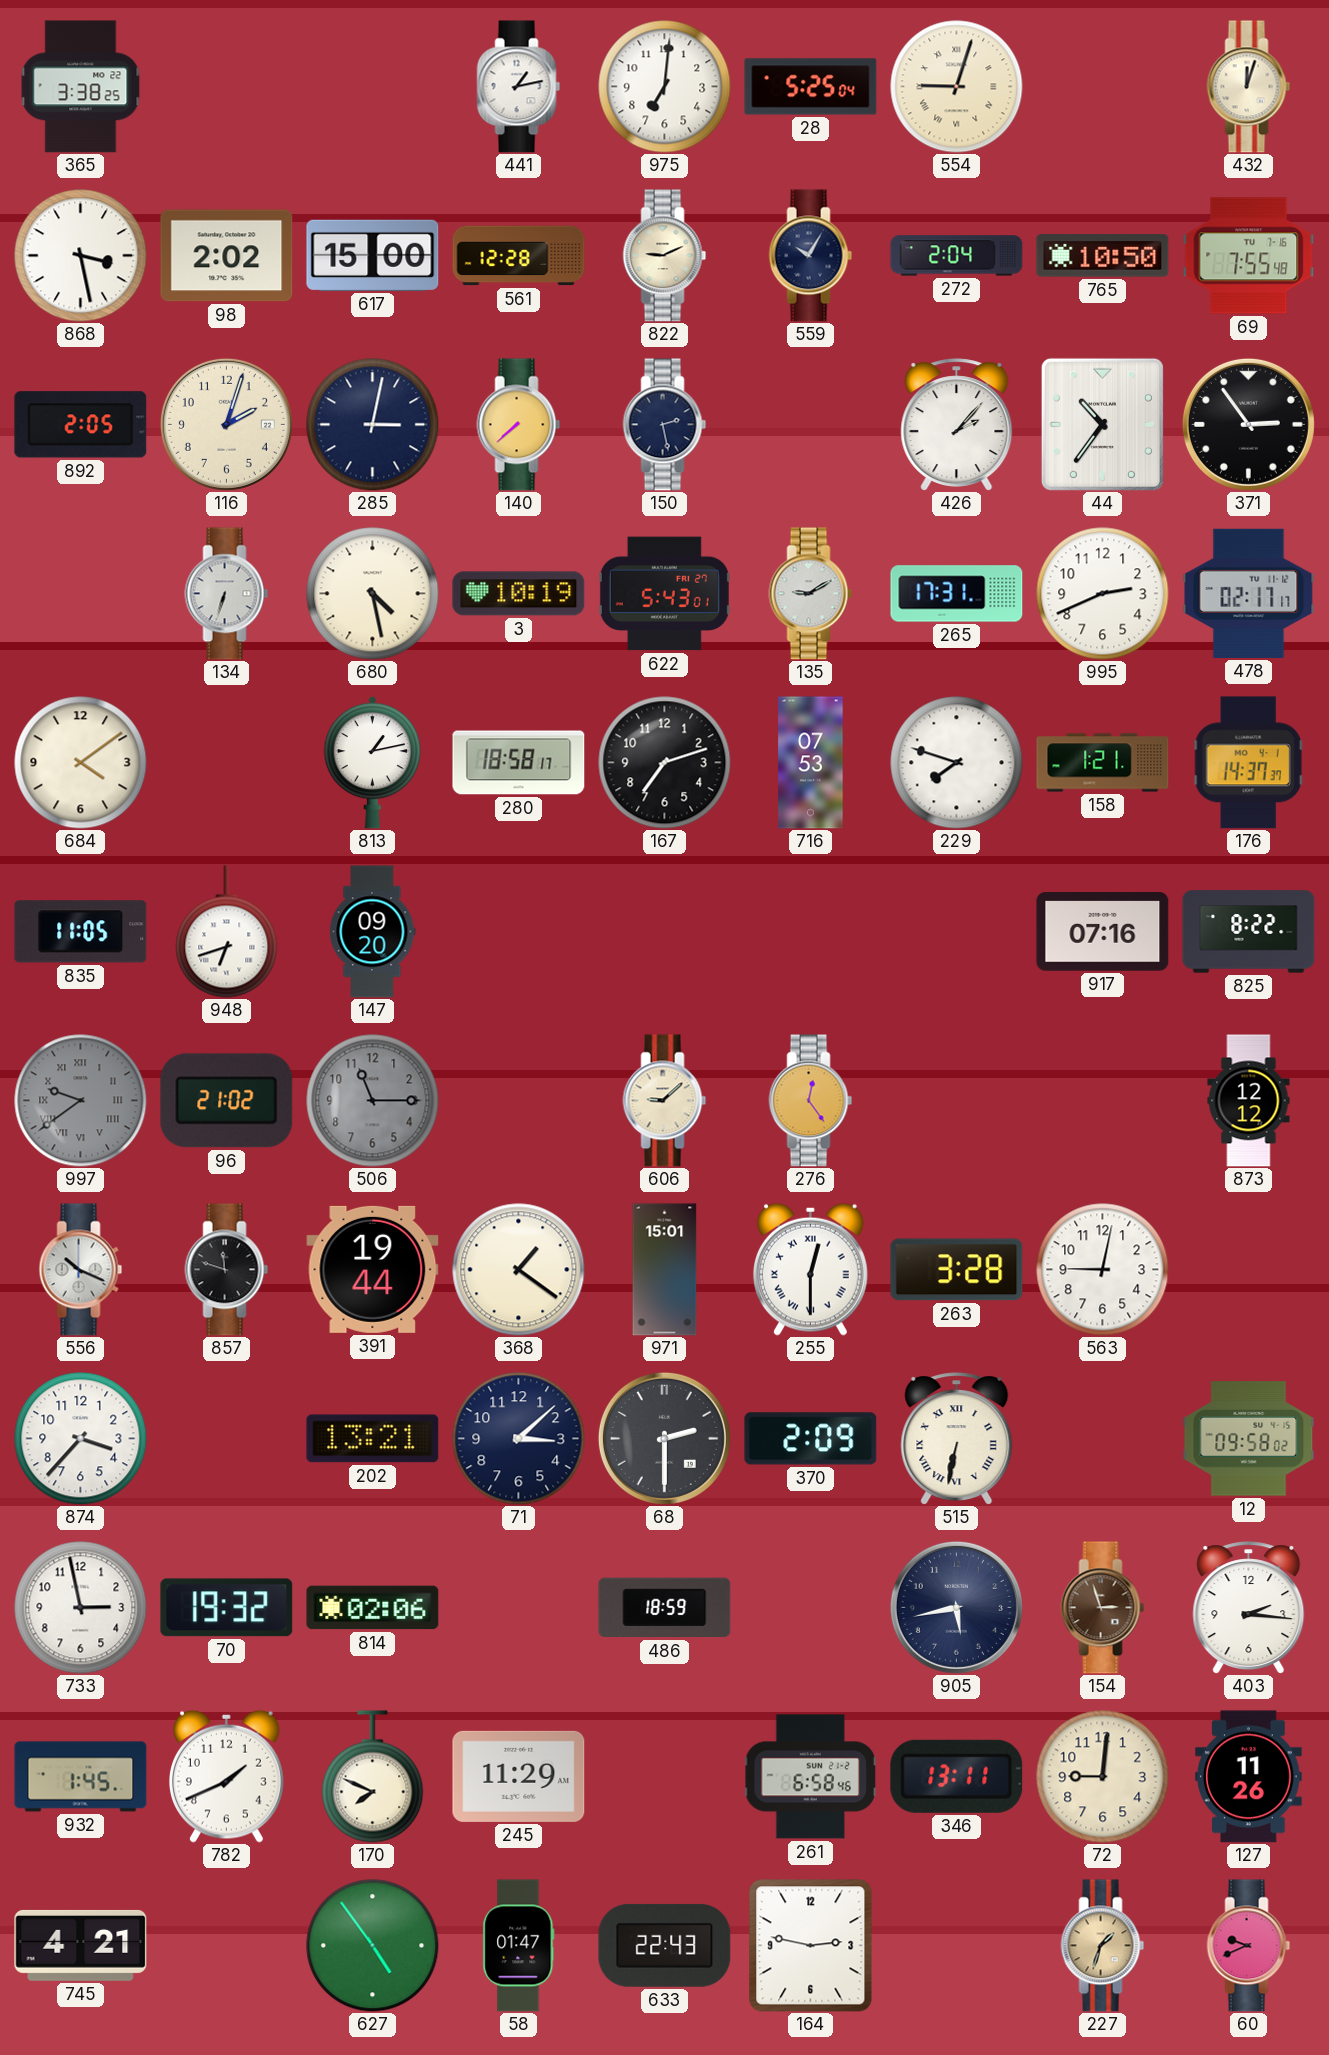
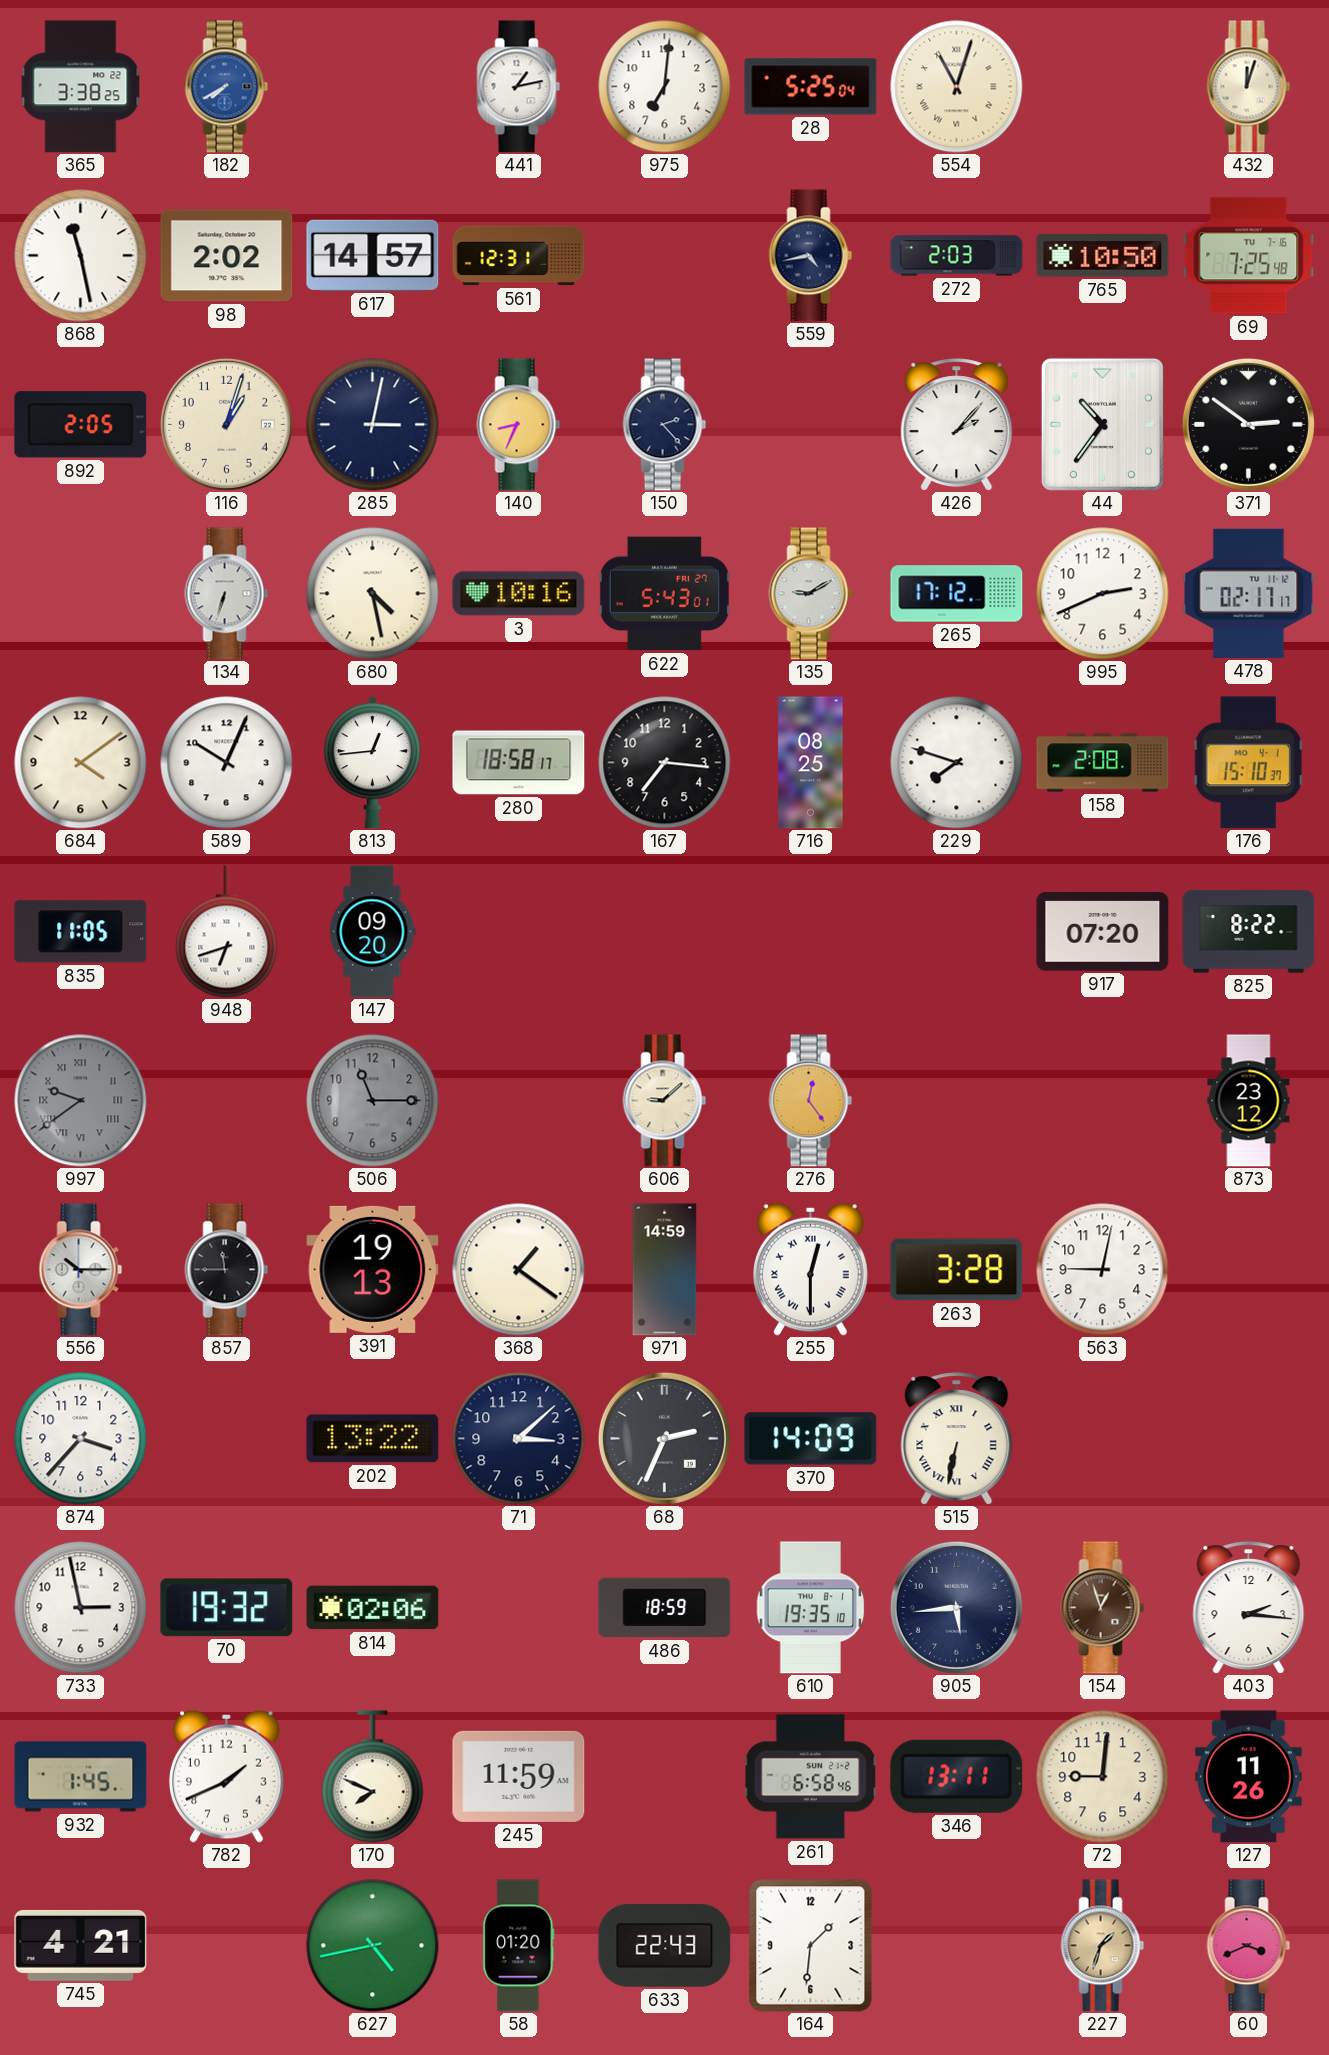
182: none -> 7:40
554: 9:03 -> 11:03
868: 3:28 -> 11:28
617: 15:00 -> 14:57
561: 12:28 -> 12:31
822: 9:11 -> none
559: 10:05 -> 4:43
272: 2:04 -> 2:03
69: 7:55 -> 7:25
116: 2:03 -> 1:03
140: 7:38 -> 8:34
150: 2:28 -> 2:23
371: 2:54 -> 2:51
3: 10:19 -> 10:16
265: 17:31 -> 17:12
589: none -> 10:04
813: 1:13 -> 12:44
167: 7:12 -> 7:16
716: 07:53 -> 08:25
158: 1:21 -> 2:08
176: 14:37 -> 15:10
917: 07:16 -> 07:20
96: 21:02 -> none
873: 12:12 -> 23:12
556: 10:19 -> 10:15
857: 11:48 -> 11:45
391: 19:44 -> 19:13
971: 15:01 -> 14:59
202: 13:21 -> 13:22
68: 2:30 -> 2:34
370: 2:09 -> 14:09
12: 09:58 -> none
610: none -> 19:35
905: 5:43 -> 5:44
154: 2:57 -> 12:57
245: 11:29 -> 11:59
627: 4:54 -> 4:43
58: 01:47 -> 01:20
164: 2:47 -> 1:31
60: 9:41 -> 3:41
